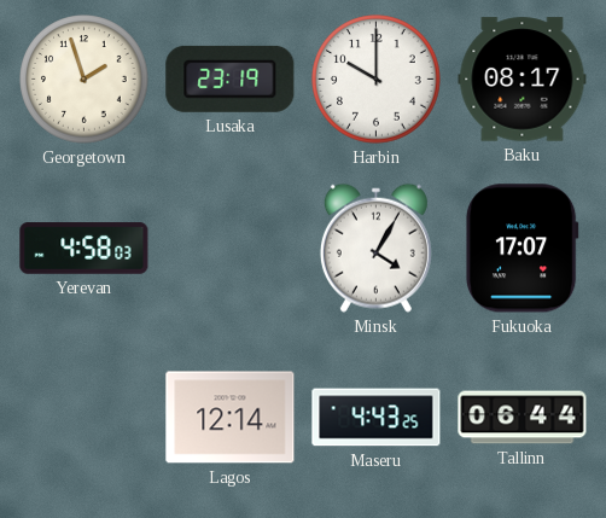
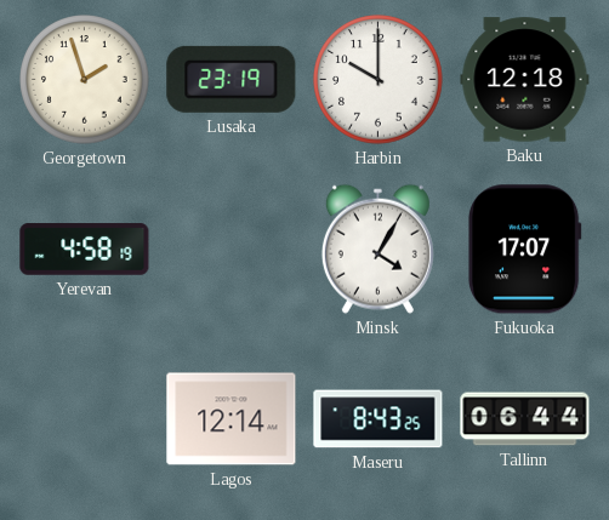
Baku: 08:17 -> 12:18
Yerevan: 4:58:03 -> 4:58:19
Maseru: 4:43 -> 8:43
